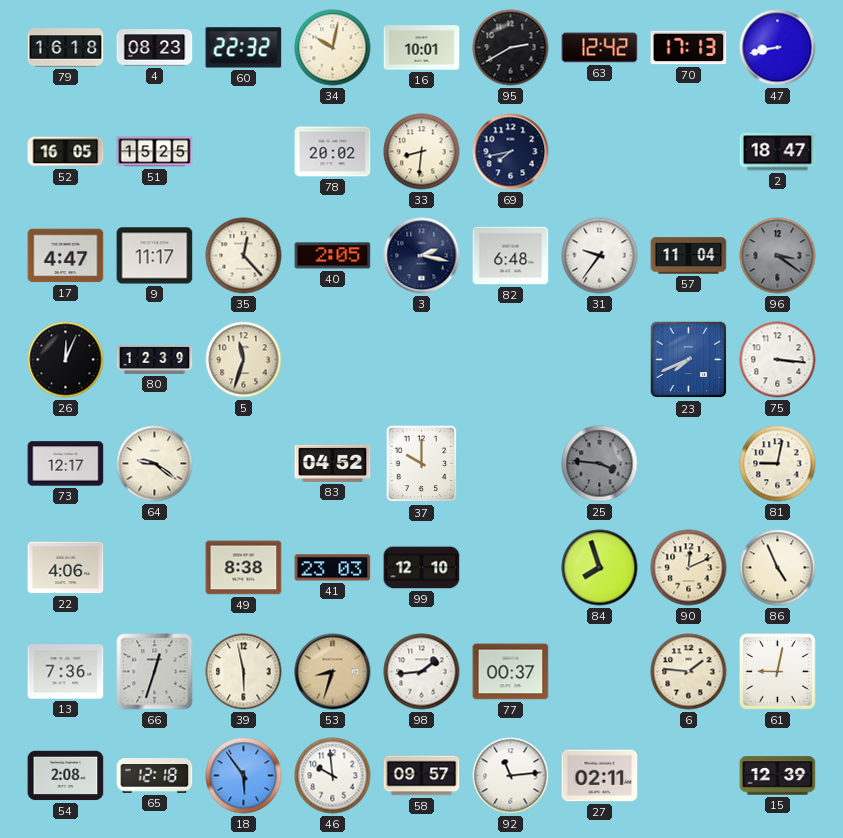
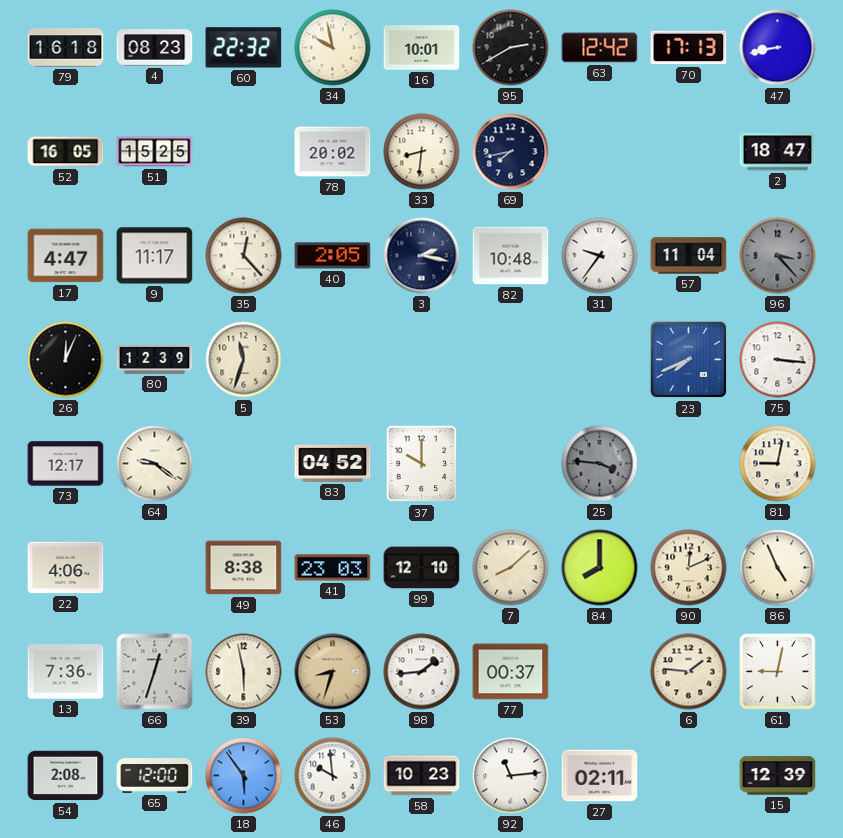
34: 10:02 -> 9:58
82: 6:48 -> 10:48
96: 3:21 -> 3:23
7: none -> 8:08
84: 7:57 -> 8:00
65: 12:18 -> 12:00
58: 09:57 -> 10:23
